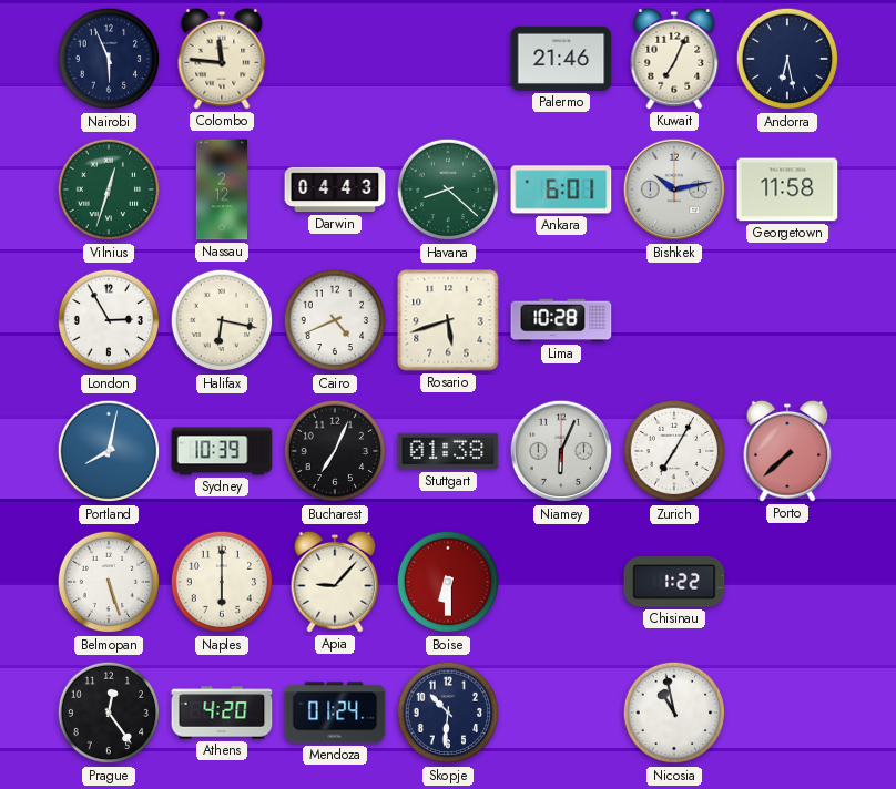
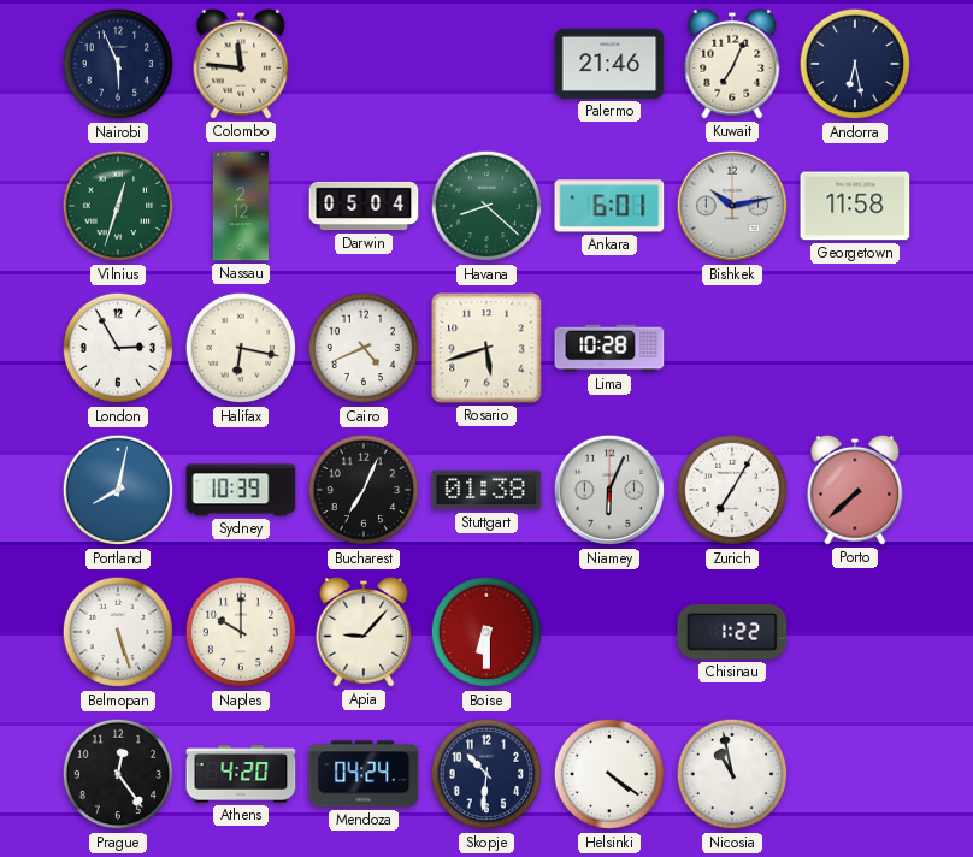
Darwin: 04:43 -> 05:04
Naples: 6:00 -> 10:00
Mendoza: 01:24 -> 04:24
Helsinki: none -> 4:21
